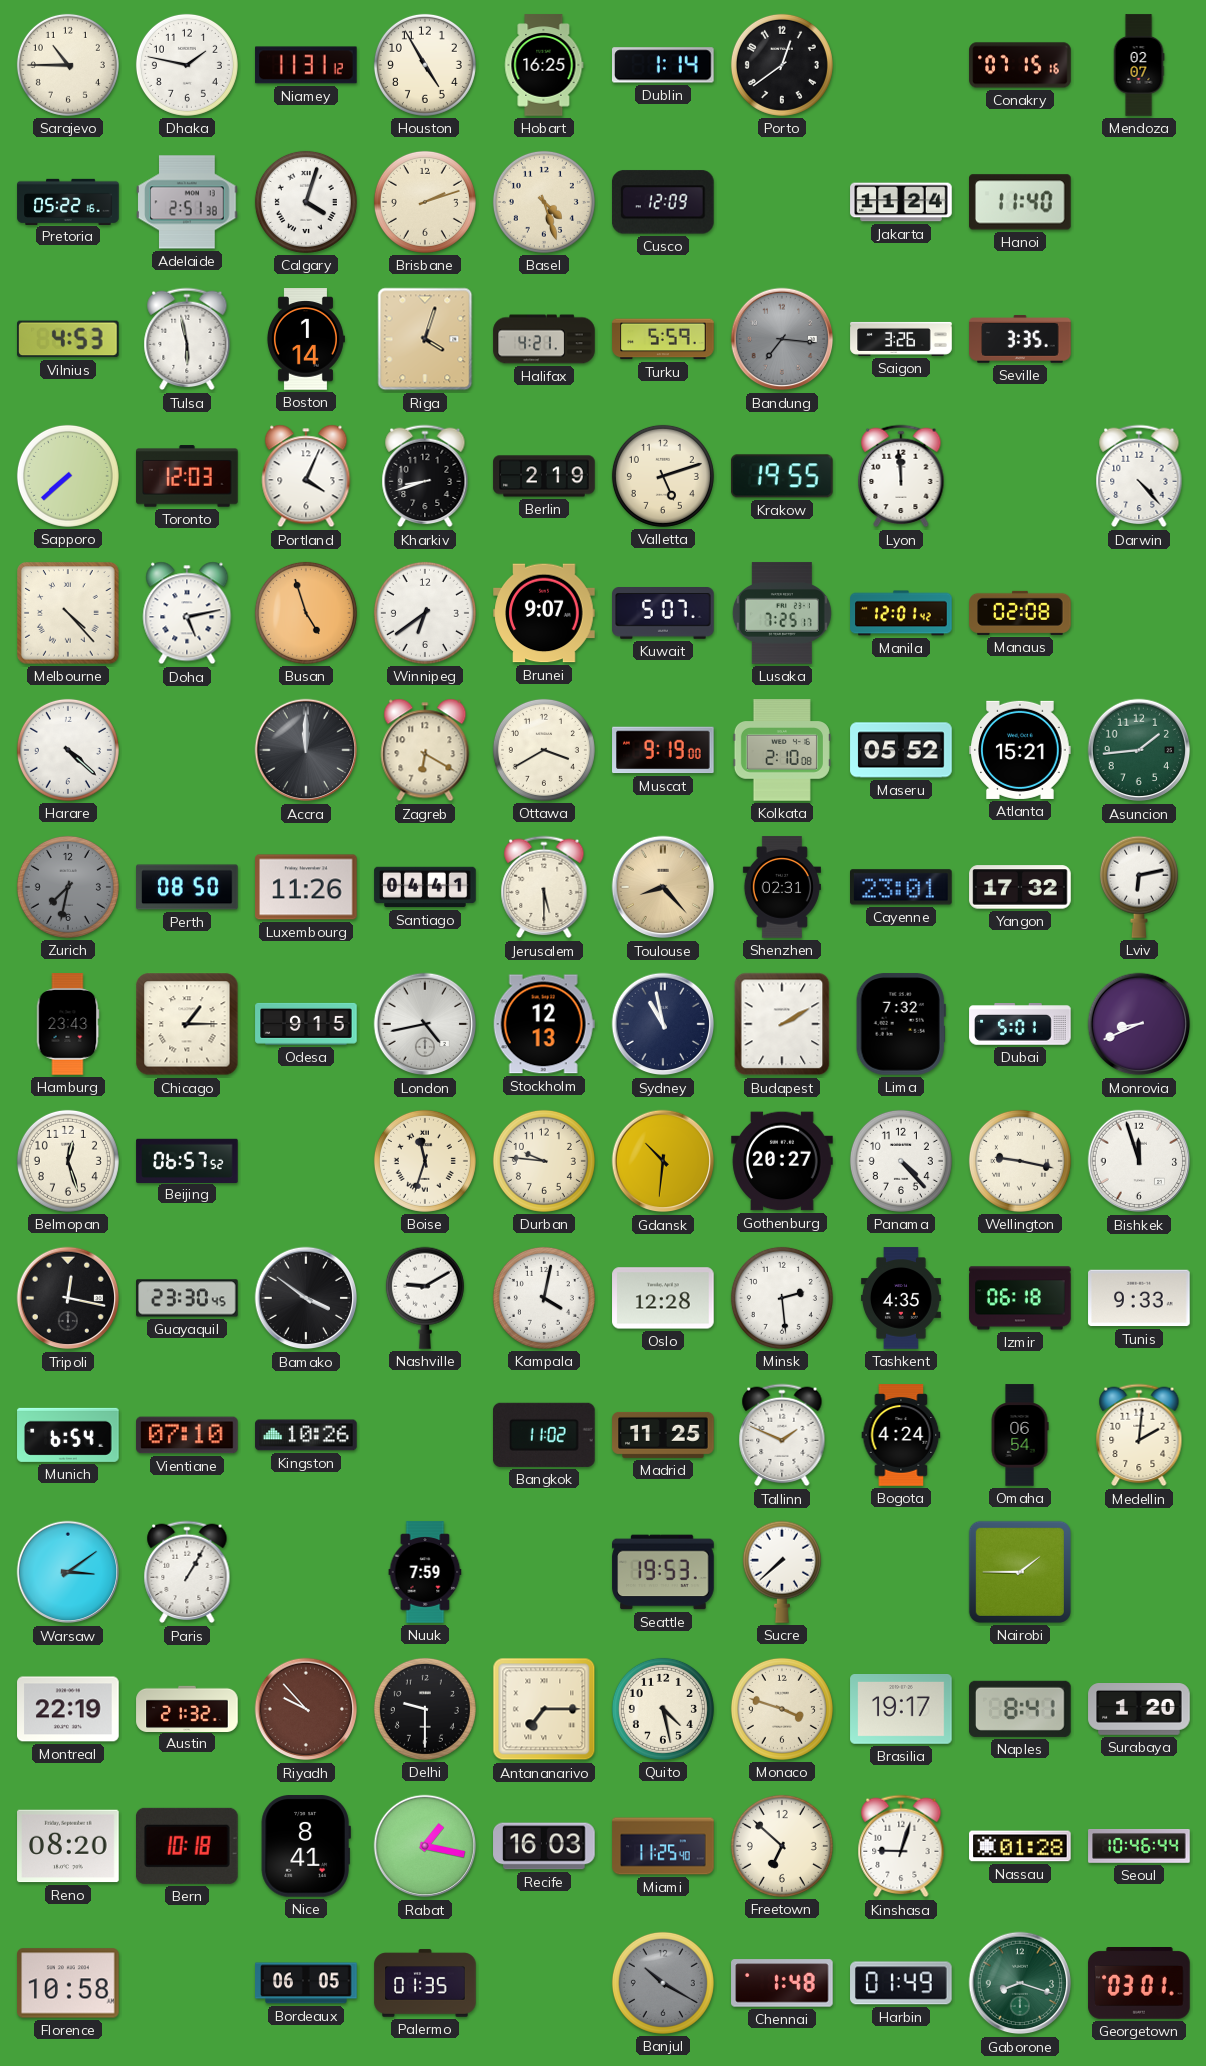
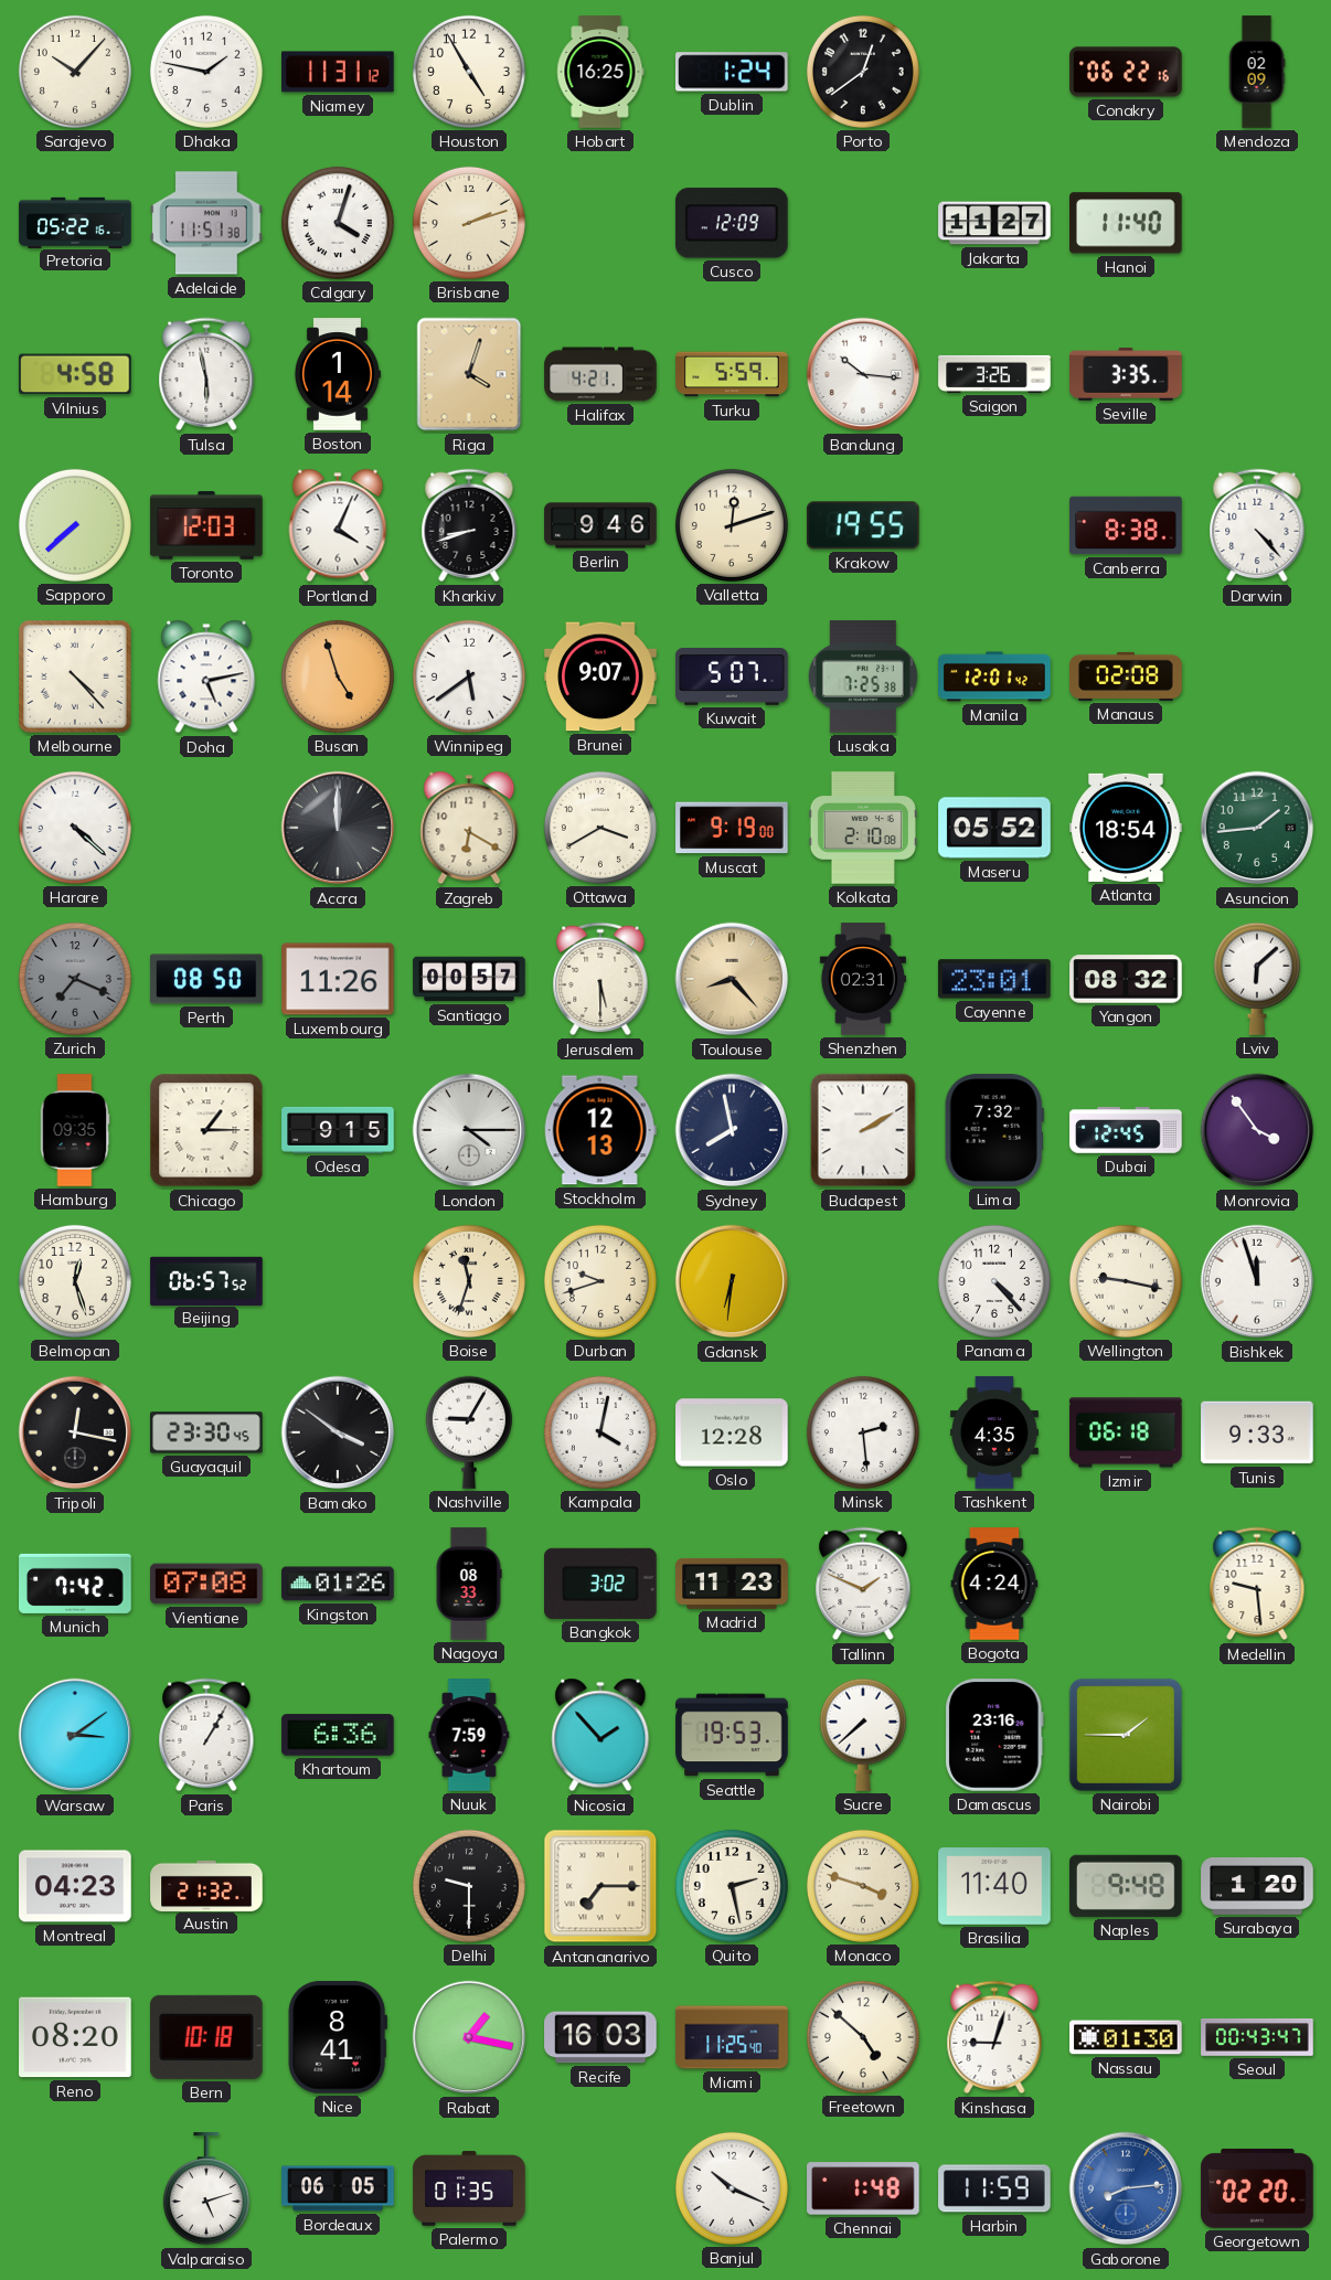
Sarajevo: 10:45 -> 10:07
Dublin: 1:14 -> 1:24
Conakry: 07:15 -> 06:22
Mendoza: 02:07 -> 02:09
Adelaide: 2:51 -> 11:51
Basel: 4:27 -> none
Jakarta: 11:24 -> 11:27
Vilnius: 4:53 -> 4:58
Bandung: 7:16 -> 10:16
Bandung dial: grey -> white
Berlin: 2:19 -> 9:46
Valletta: 5:12 -> 12:12
Lyon: 11:59 -> none
Canberra: none -> 8:38
Winnipeg: 6:39 -> 5:39
Lusaka: 7:25:17 -> 7:25:38
Atlanta: 15:21 -> 18:54
Zurich: 7:32 -> 7:19
Santiago: 04:41 -> 00:57
Yangon: 17:32 -> 08:32
Lviv: 6:13 -> 6:08
Hamburg: 23:43 -> 09:35
London: 4:43 -> 4:15
Sydney: 10:58 -> 7:58
Dubai: 5:01 -> 12:45
Monrovia: 8:41 -> 3:54
Durban: 9:46 -> 9:42
Gdansk: 10:31 -> 6:31
Gothenburg: 20:27 -> none
Nashville: 9:10 -> 9:05
Munich: 6:54 -> 7:42
Vientiane: 07:10 -> 07:08
Kingston: 10:26 -> 01:26
Nagoya: none -> 08:33
Bangkok: 11:02 -> 3:02
Madrid: 11:25 -> 11:23
Omaha: 06:54 -> none
Medellin: 2:01 -> 9:29
Khartoum: none -> 6:36
Nicosia: none -> 1:53
Damascus: none -> 23:16
Montreal: 22:19 -> 04:23
Riyadh: 9:53 -> none
Quito: 4:28 -> 2:28
Brasilia: 19:17 -> 11:40
Naples: 8:41 -> 9:48
Freetown: 6:52 -> 4:52
Nassau: 01:28 -> 01:30
Seoul: 10:46 -> 00:43
Florence: 10:58 -> none
Valparaiso: none -> 5:12
Banjul: 10:20 -> 10:19
Banjul dial: grey -> white
Harbin: 01:49 -> 11:59
Gaborone: 8:18 -> 8:14
Gaborone dial: green -> blue
Georgetown: 03:01 -> 02:20
